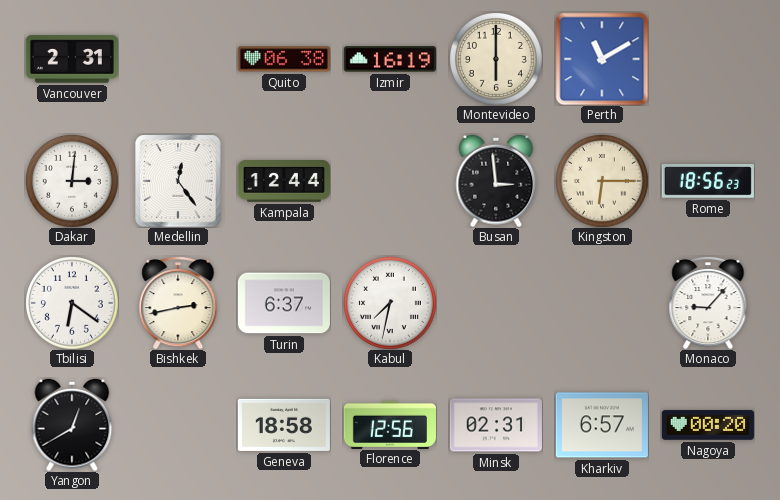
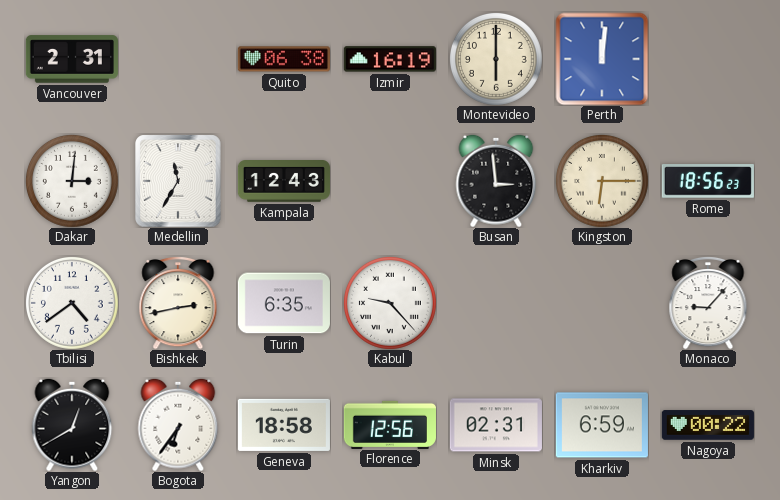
Perth: 11:10 -> 12:01
Medellin: 12:24 -> 11:35
Kampala: 12:44 -> 12:43
Tbilisi: 6:21 -> 4:39
Turin: 6:37 -> 6:35
Kabul: 7:32 -> 9:23
Bogota: none -> 6:36
Kharkiv: 6:57 -> 6:59
Nagoya: 00:20 -> 00:22
